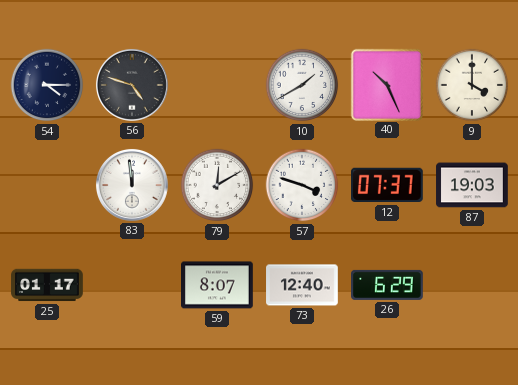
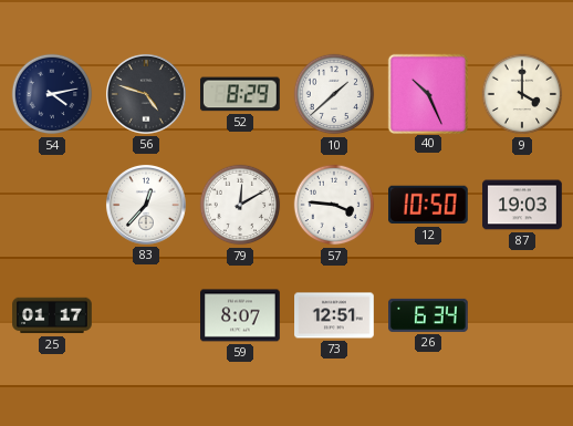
54: 4:15 -> 4:13
52: none -> 8:29
10: 1:40 -> 1:38
83: 11:59 -> 12:37
57: 3:48 -> 3:46
12: 07:37 -> 10:50
73: 12:40 -> 12:51
26: 6:29 -> 6:34
